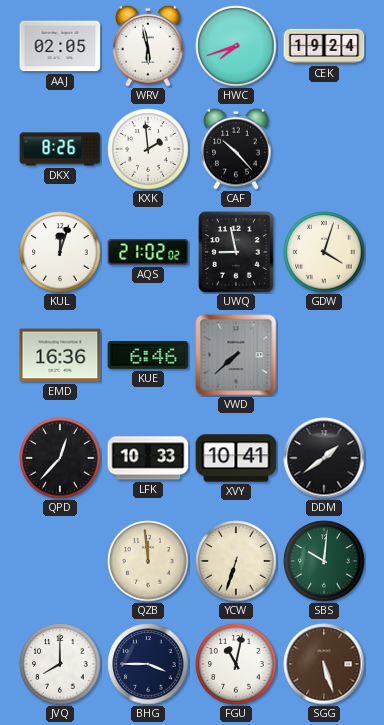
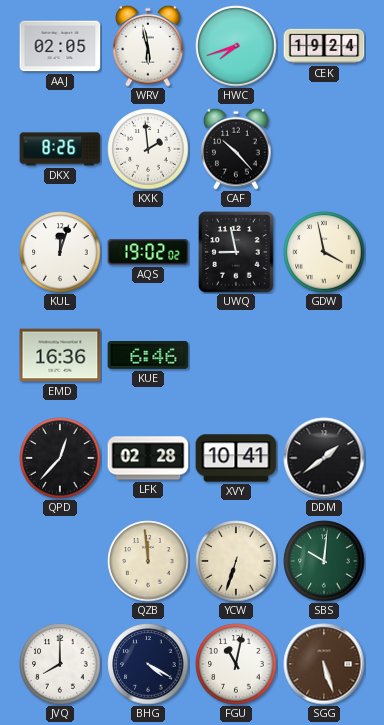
AQS: 21:02 -> 19:02
GDW: 4:03 -> 3:58
VWD: 7:38 -> none
LFK: 10:33 -> 02:28
BHG: 3:45 -> 4:20
